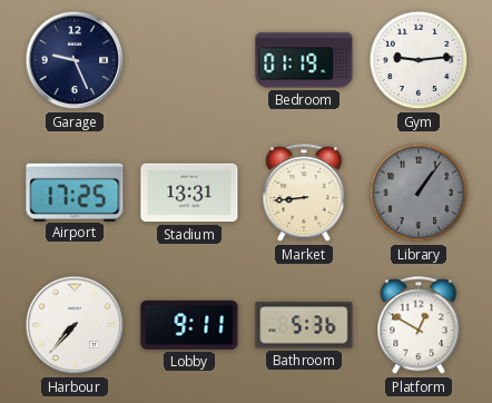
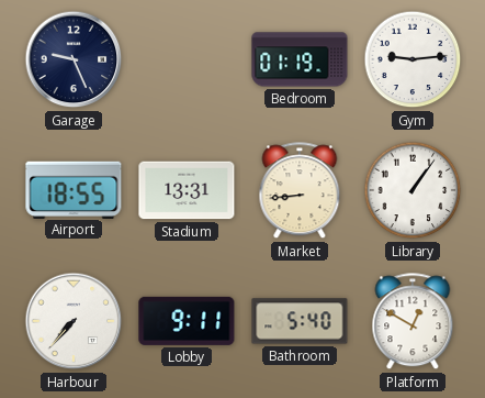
Airport: 17:25 -> 18:55
Library dial: grey -> white
Bathroom: 5:36 -> 5:40
